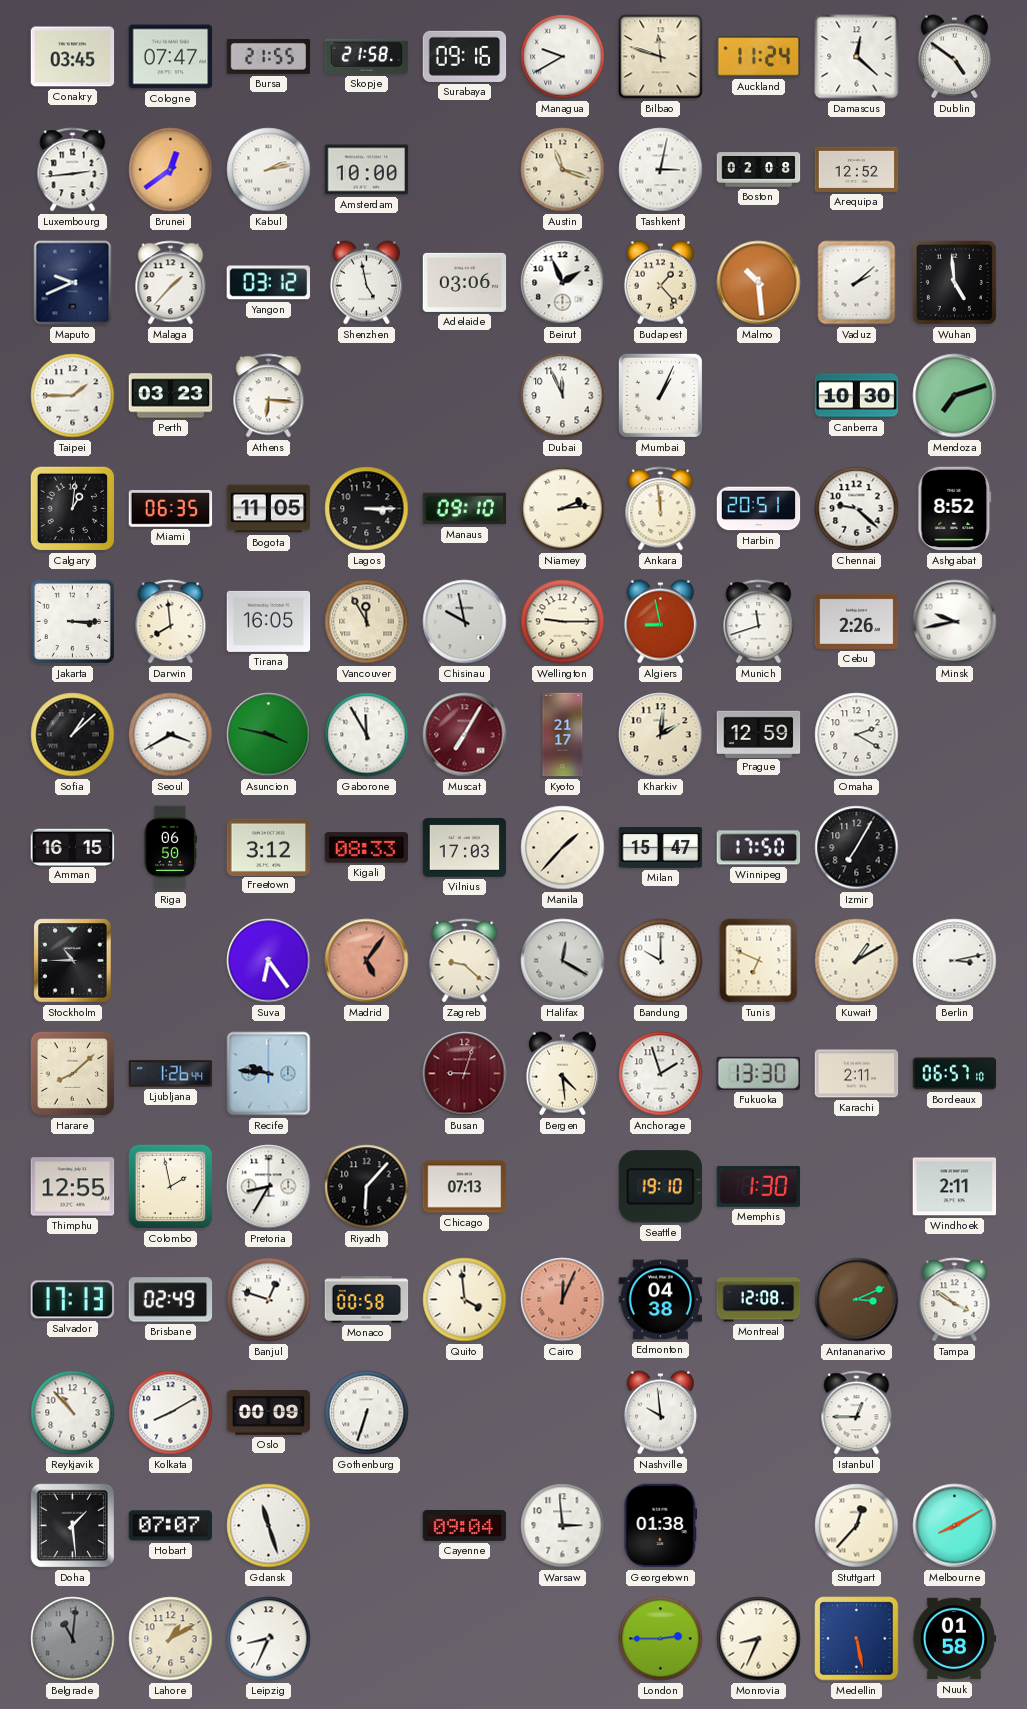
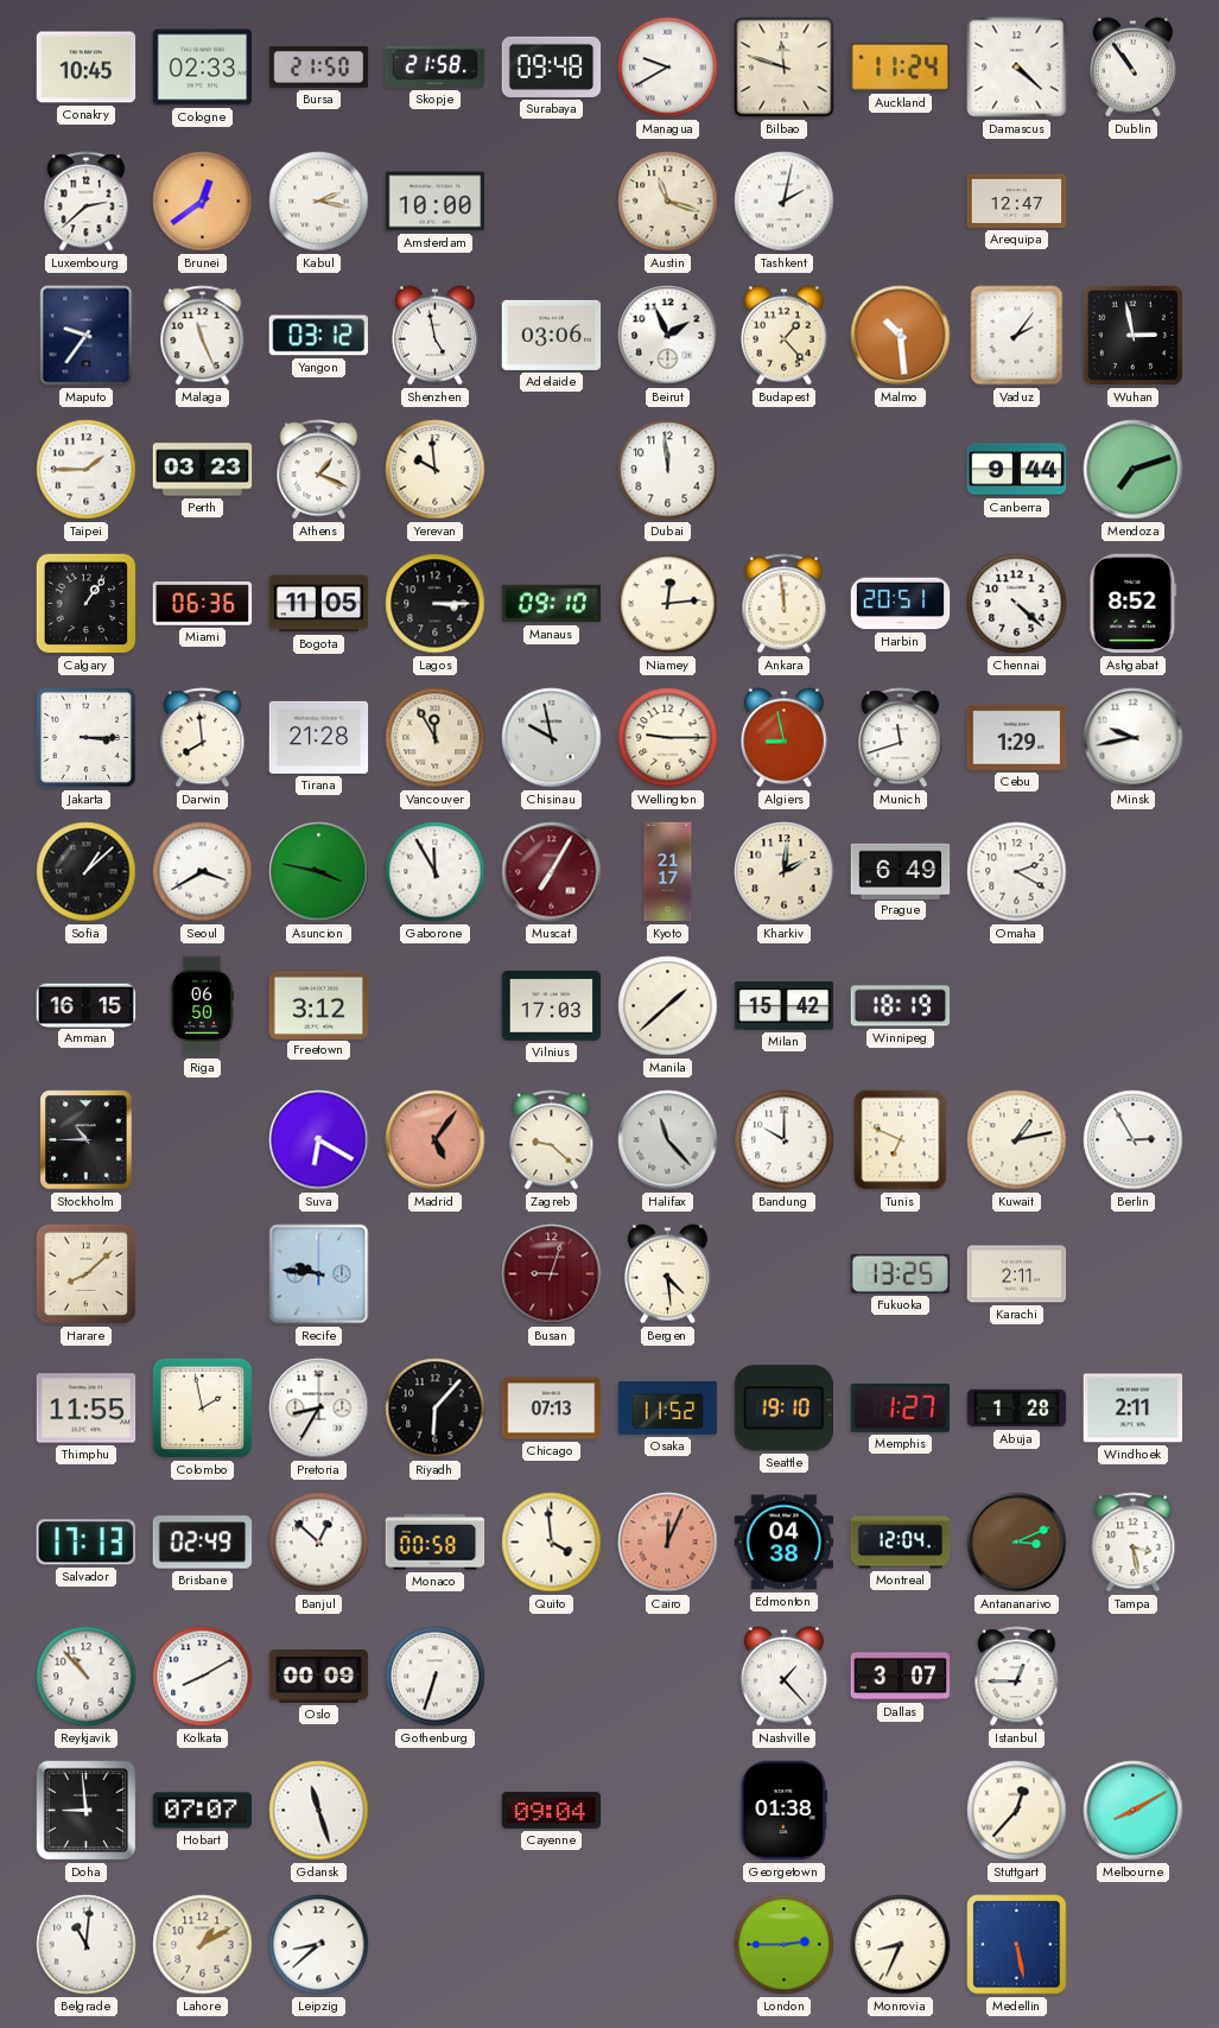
Conakry: 03:45 -> 10:45
Cologne: 07:47 -> 02:33
Bursa: 21:55 -> 21:50
Surabaya: 09:16 -> 09:48
Damascus: 12:22 -> 4:22
Dublin: 4:51 -> 10:54
Luxembourg: 2:44 -> 2:38
Kabul: 2:13 -> 2:17
Tashkent: 3:02 -> 2:02
Boston: 02:08 -> none
Arequipa: 12:52 -> 12:47
Maputo: 9:41 -> 9:36
Malaga: 1:37 -> 11:26
Vaduz: 2:08 -> 2:06
Wuhan: 4:59 -> 2:58
Athens: 6:16 -> 1:19
Yerevan: none -> 9:59
Dubai: 11:56 -> 11:59
Mumbai: 1:04 -> none
Canberra: 10:30 -> 9:44
Calgary: 1:01 -> 1:06
Miami: 06:35 -> 06:36
Niamey: 2:14 -> 12:14
Chennai: 9:22 -> 4:22
Tirana: 16:05 -> 21:28
Cebu: 2:26 -> 1:29
Prague: 12:59 -> 6:49
Kigali: 08:33 -> none
Manila: 1:37 -> 1:38
Milan: 15:47 -> 15:42
Winnipeg: 17:50 -> 18:19
Izmir: 7:05 -> none
Suva: 6:24 -> 6:20
Halifax: 12:20 -> 11:23
Kuwait: 1:10 -> 1:13
Berlin: 3:13 -> 2:55
Ljubljana: 1:26 -> none
Anchorage: 1:57 -> none
Fukuoka: 13:30 -> 13:25
Bordeaux: 06:57 -> none
Thimphu: 12:55 -> 11:55
Osaka: none -> 11:52
Memphis: 1:30 -> 1:27
Abuja: none -> 1:28
Banjul: 12:48 -> 12:52
Montreal: 12:08 -> 12:04
Tampa: 3:51 -> 3:28
Nashville: 9:59 -> 1:23
Dallas: none -> 3:07
Doha: 1:29 -> 8:59
Warsaw: 2:59 -> none
Belgrade dial: grey -> white
Leipzig: 8:34 -> 8:38
Nuuk: 01:58 -> none
